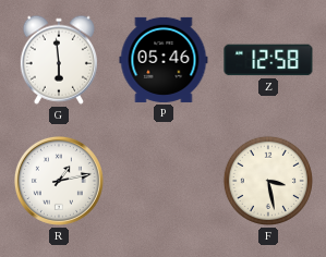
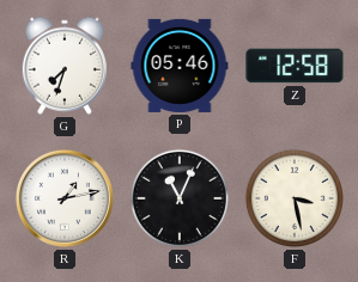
G: 5:59 -> 7:33
K: none -> 11:04
